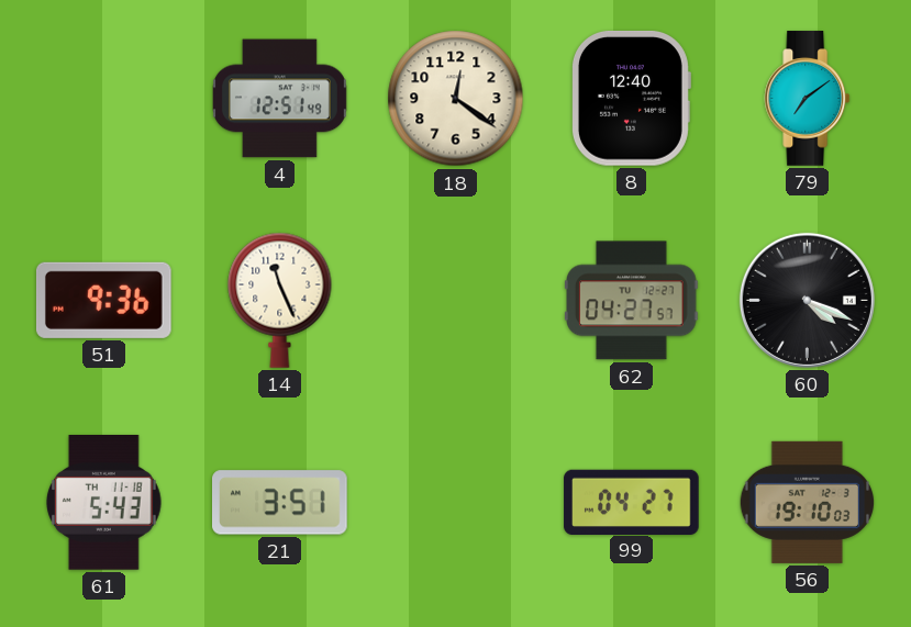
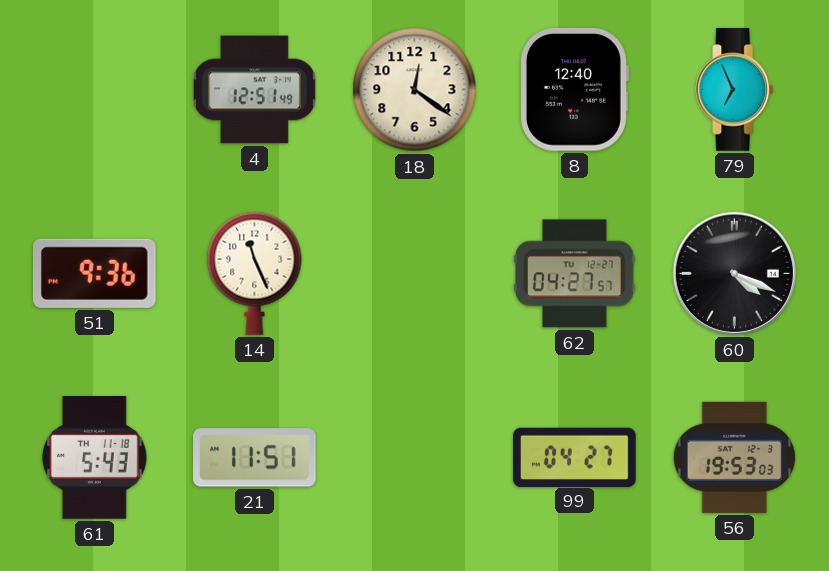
79: 7:09 -> 6:56
21: 3:51 -> 11:51
56: 19:10 -> 19:53
